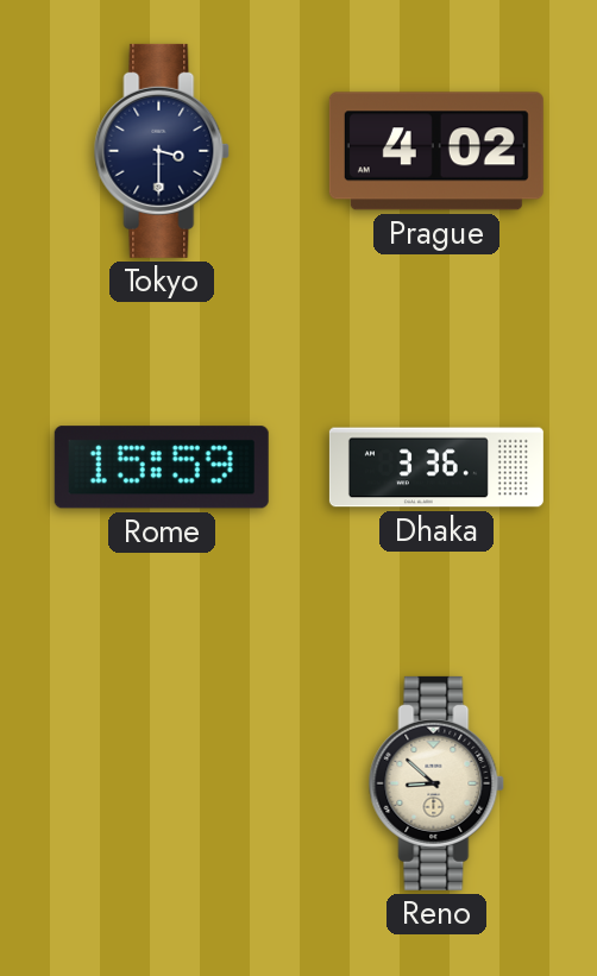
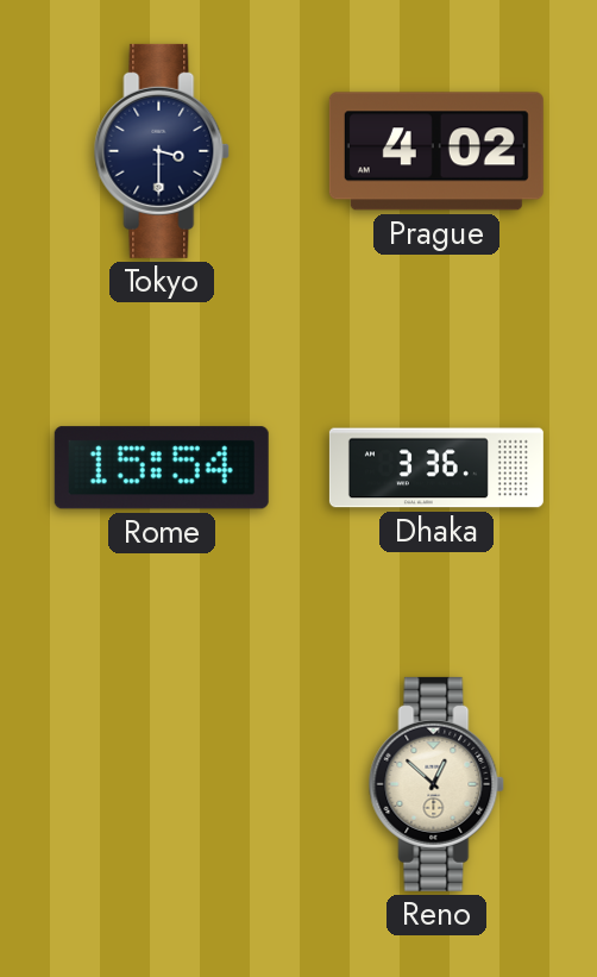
Rome: 15:59 -> 15:54
Reno: 8:52 -> 12:52
